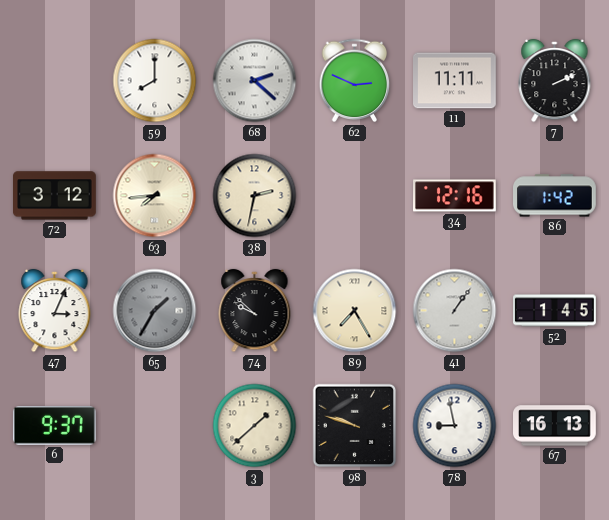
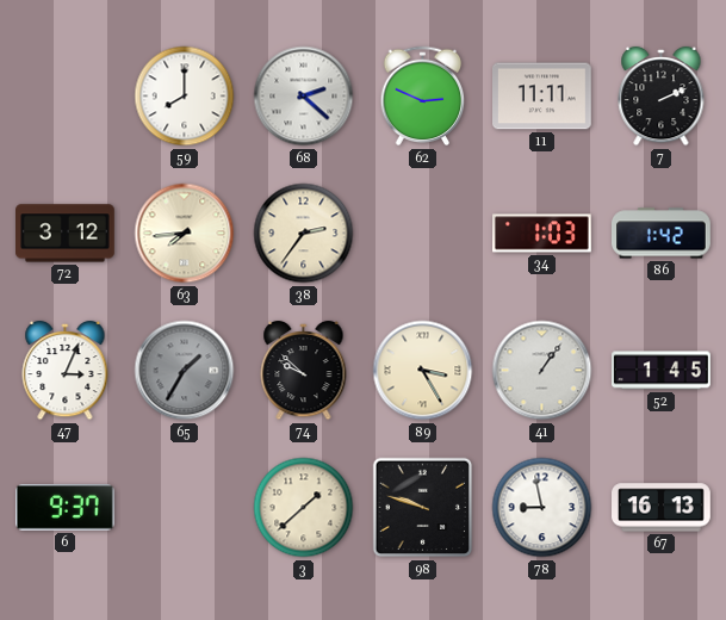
38: 2:32 -> 2:36
34: 12:16 -> 1:03
89: 7:25 -> 3:25
